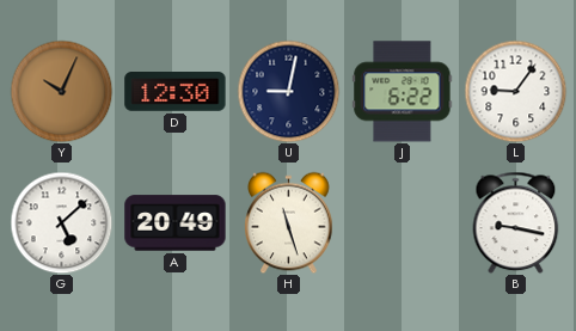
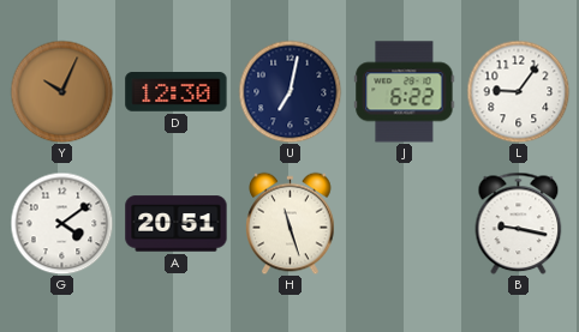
U: 9:02 -> 7:02
G: 5:08 -> 4:09
A: 20:49 -> 20:51
